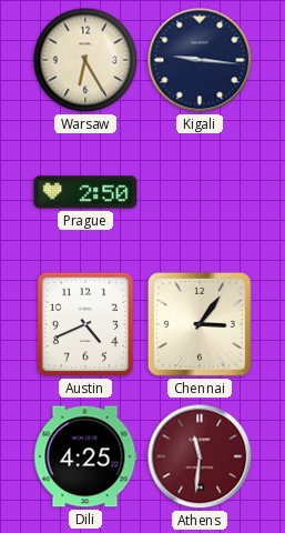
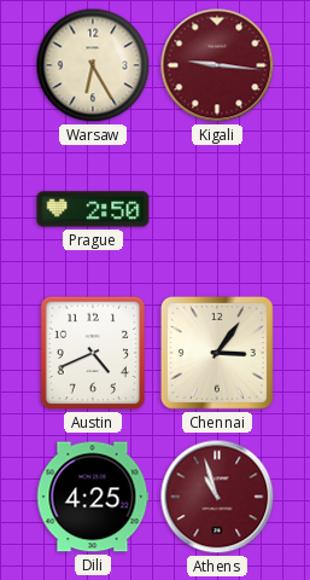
Kigali dial: navy -> burgundy
Athens: 11:31 -> 10:57
